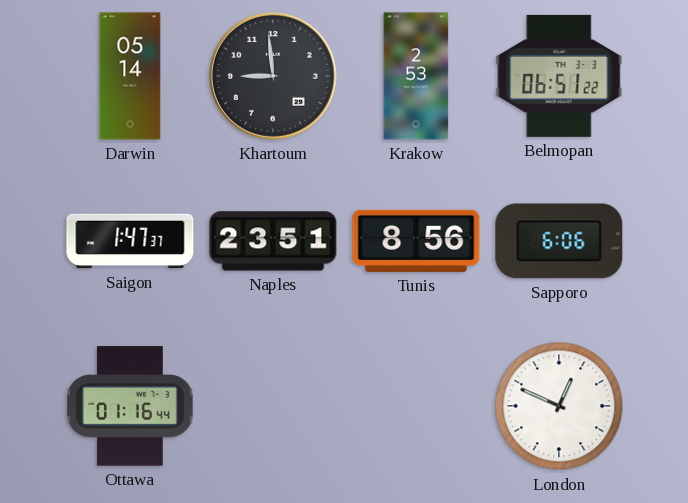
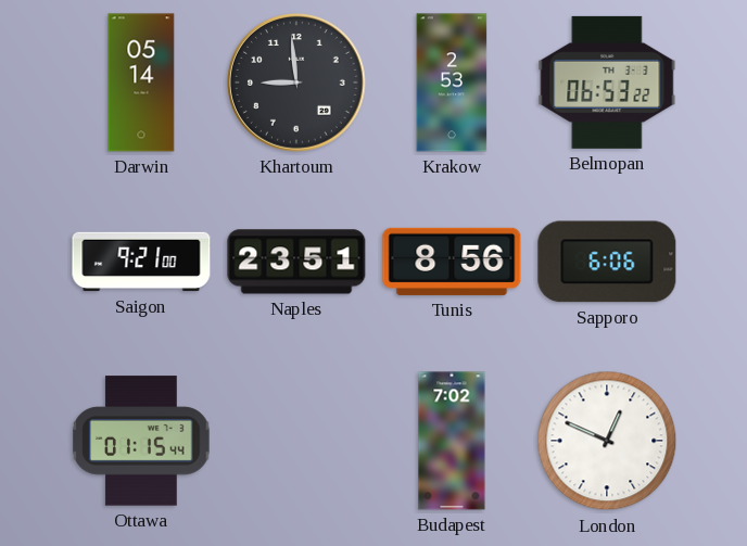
Belmopan: 06:51 -> 06:53
Saigon: 1:47 -> 9:21
Ottawa: 01:16 -> 01:15
Budapest: none -> 7:02
